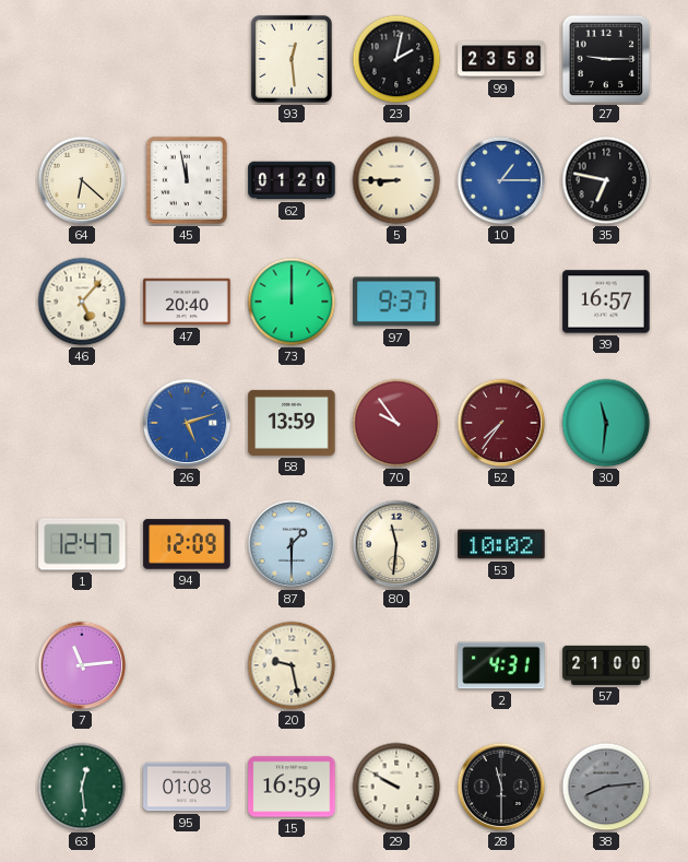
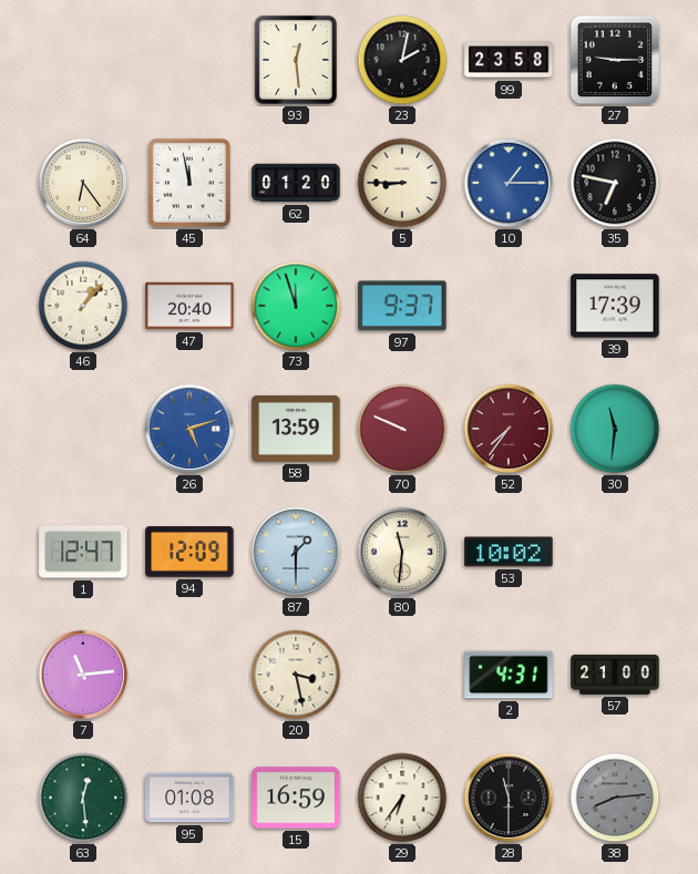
64: 6:22 -> 6:24
46: 5:07 -> 1:07
73: 12:00 -> 11:57
39: 16:57 -> 17:39
70: 9:54 -> 9:49
20: 9:28 -> 3:28
29: 9:50 -> 6:36
